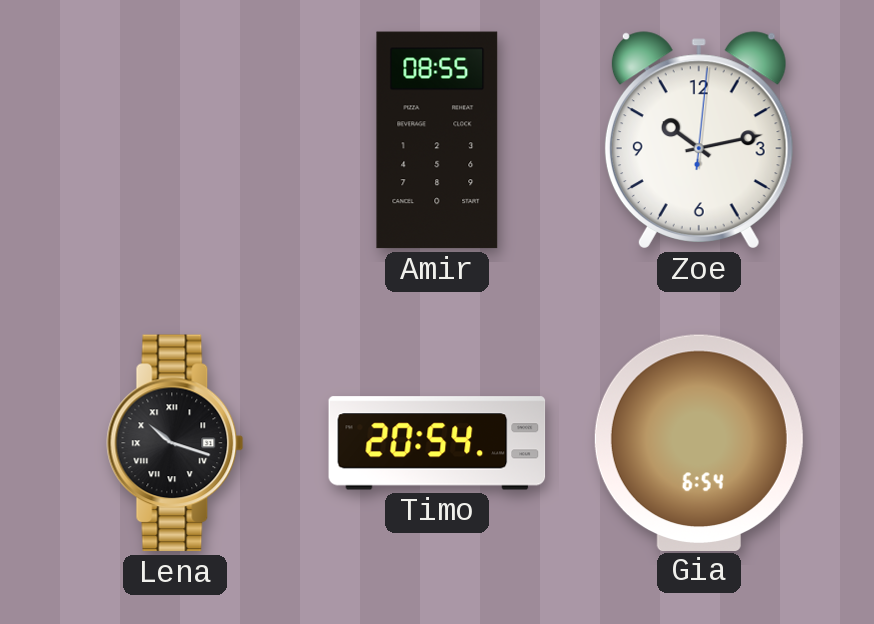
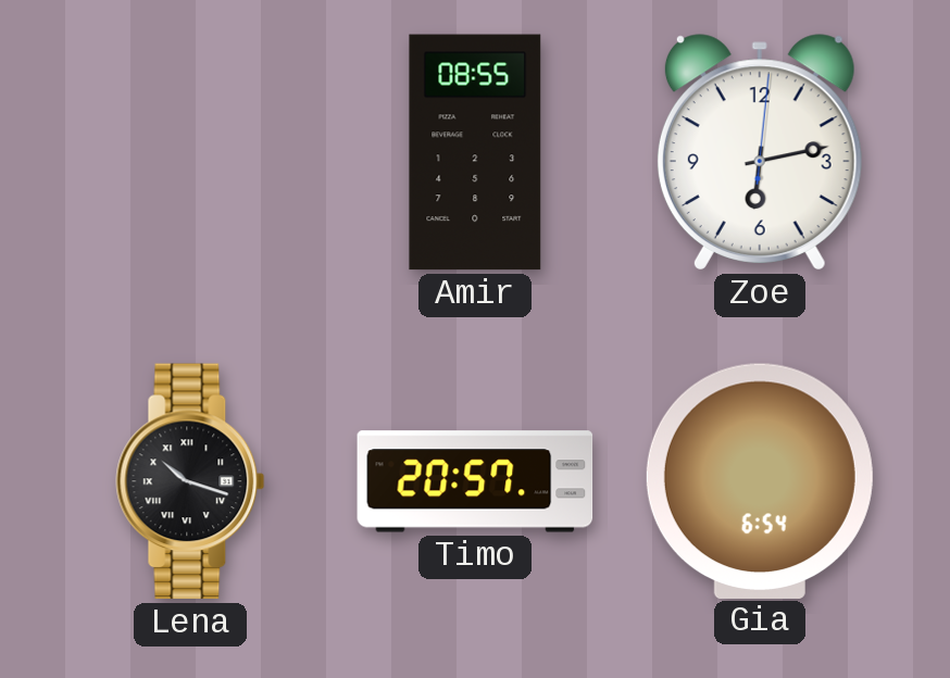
Zoe: 10:13 -> 6:13
Timo: 20:54 -> 20:57
